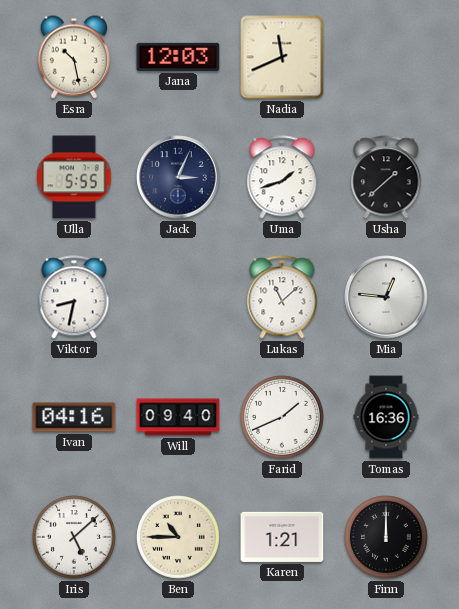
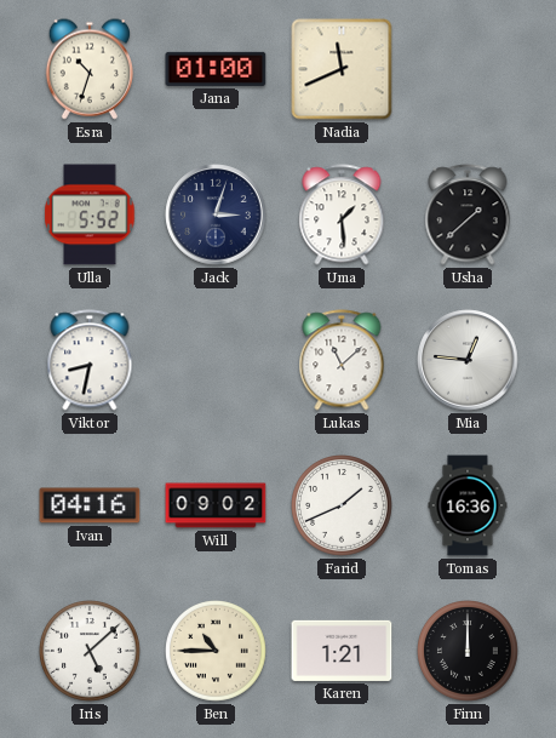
Esra: 10:28 -> 10:33
Jana: 12:03 -> 01:00
Ulla: 5:55 -> 5:52
Jack: 3:04 -> 3:03
Uma: 1:42 -> 1:29
Will: 09:40 -> 09:02
